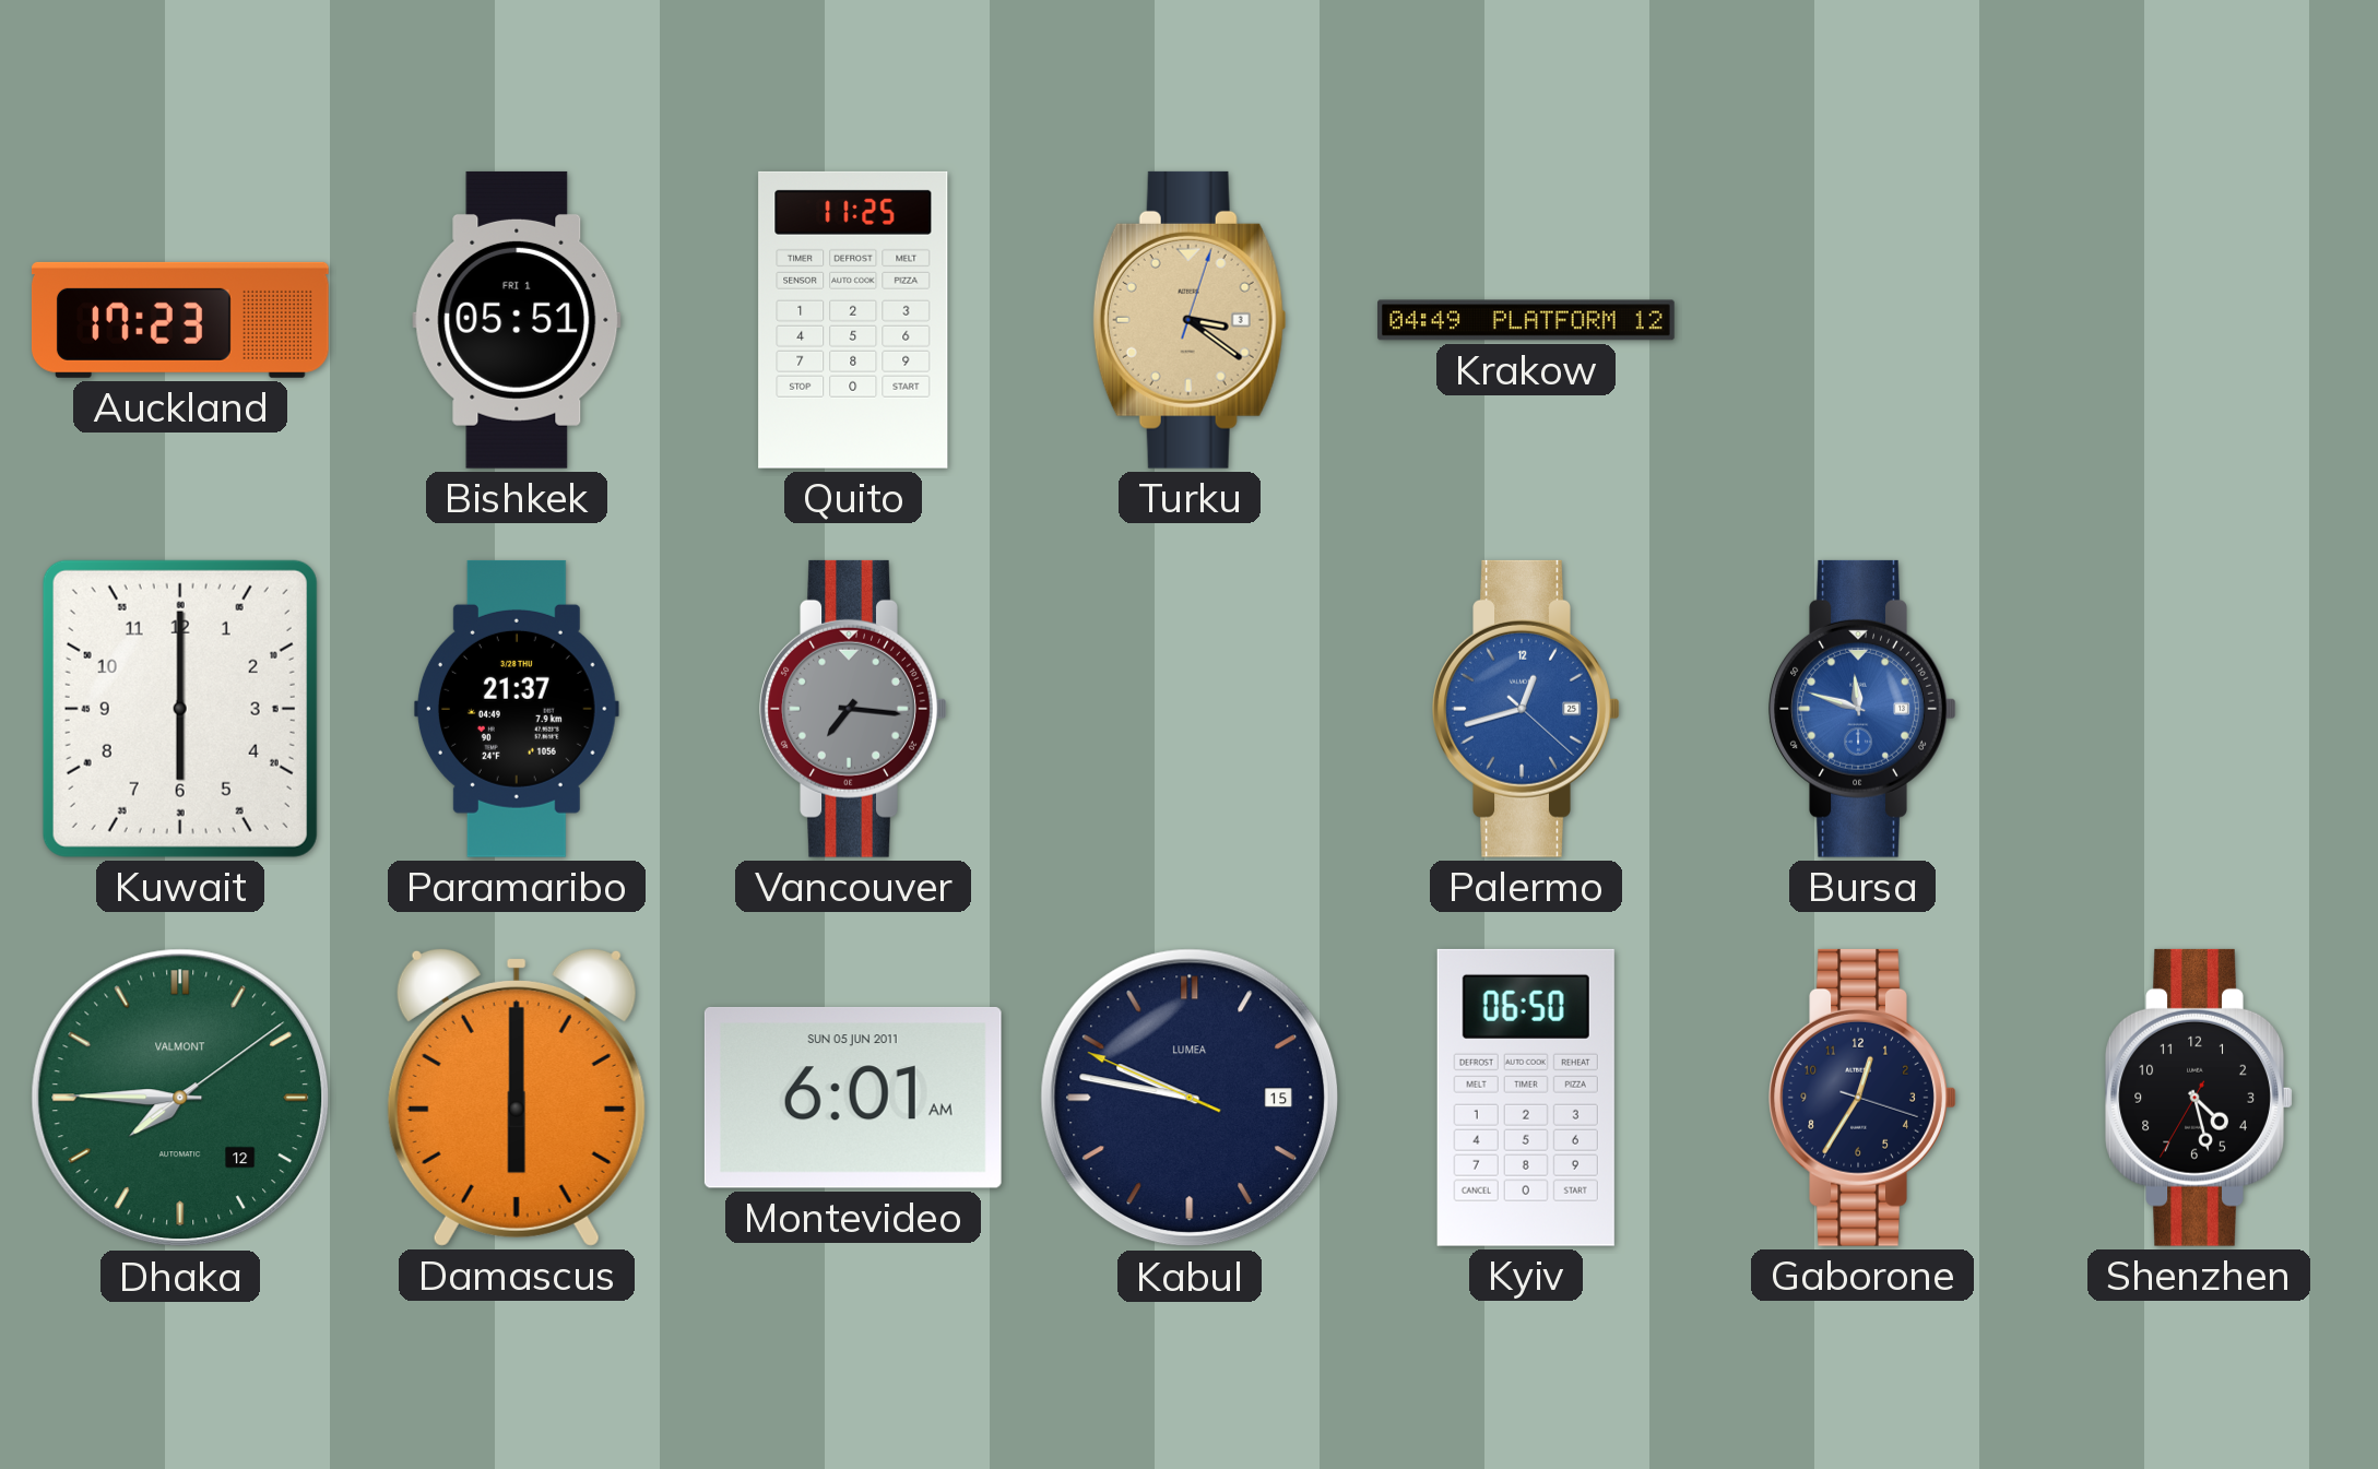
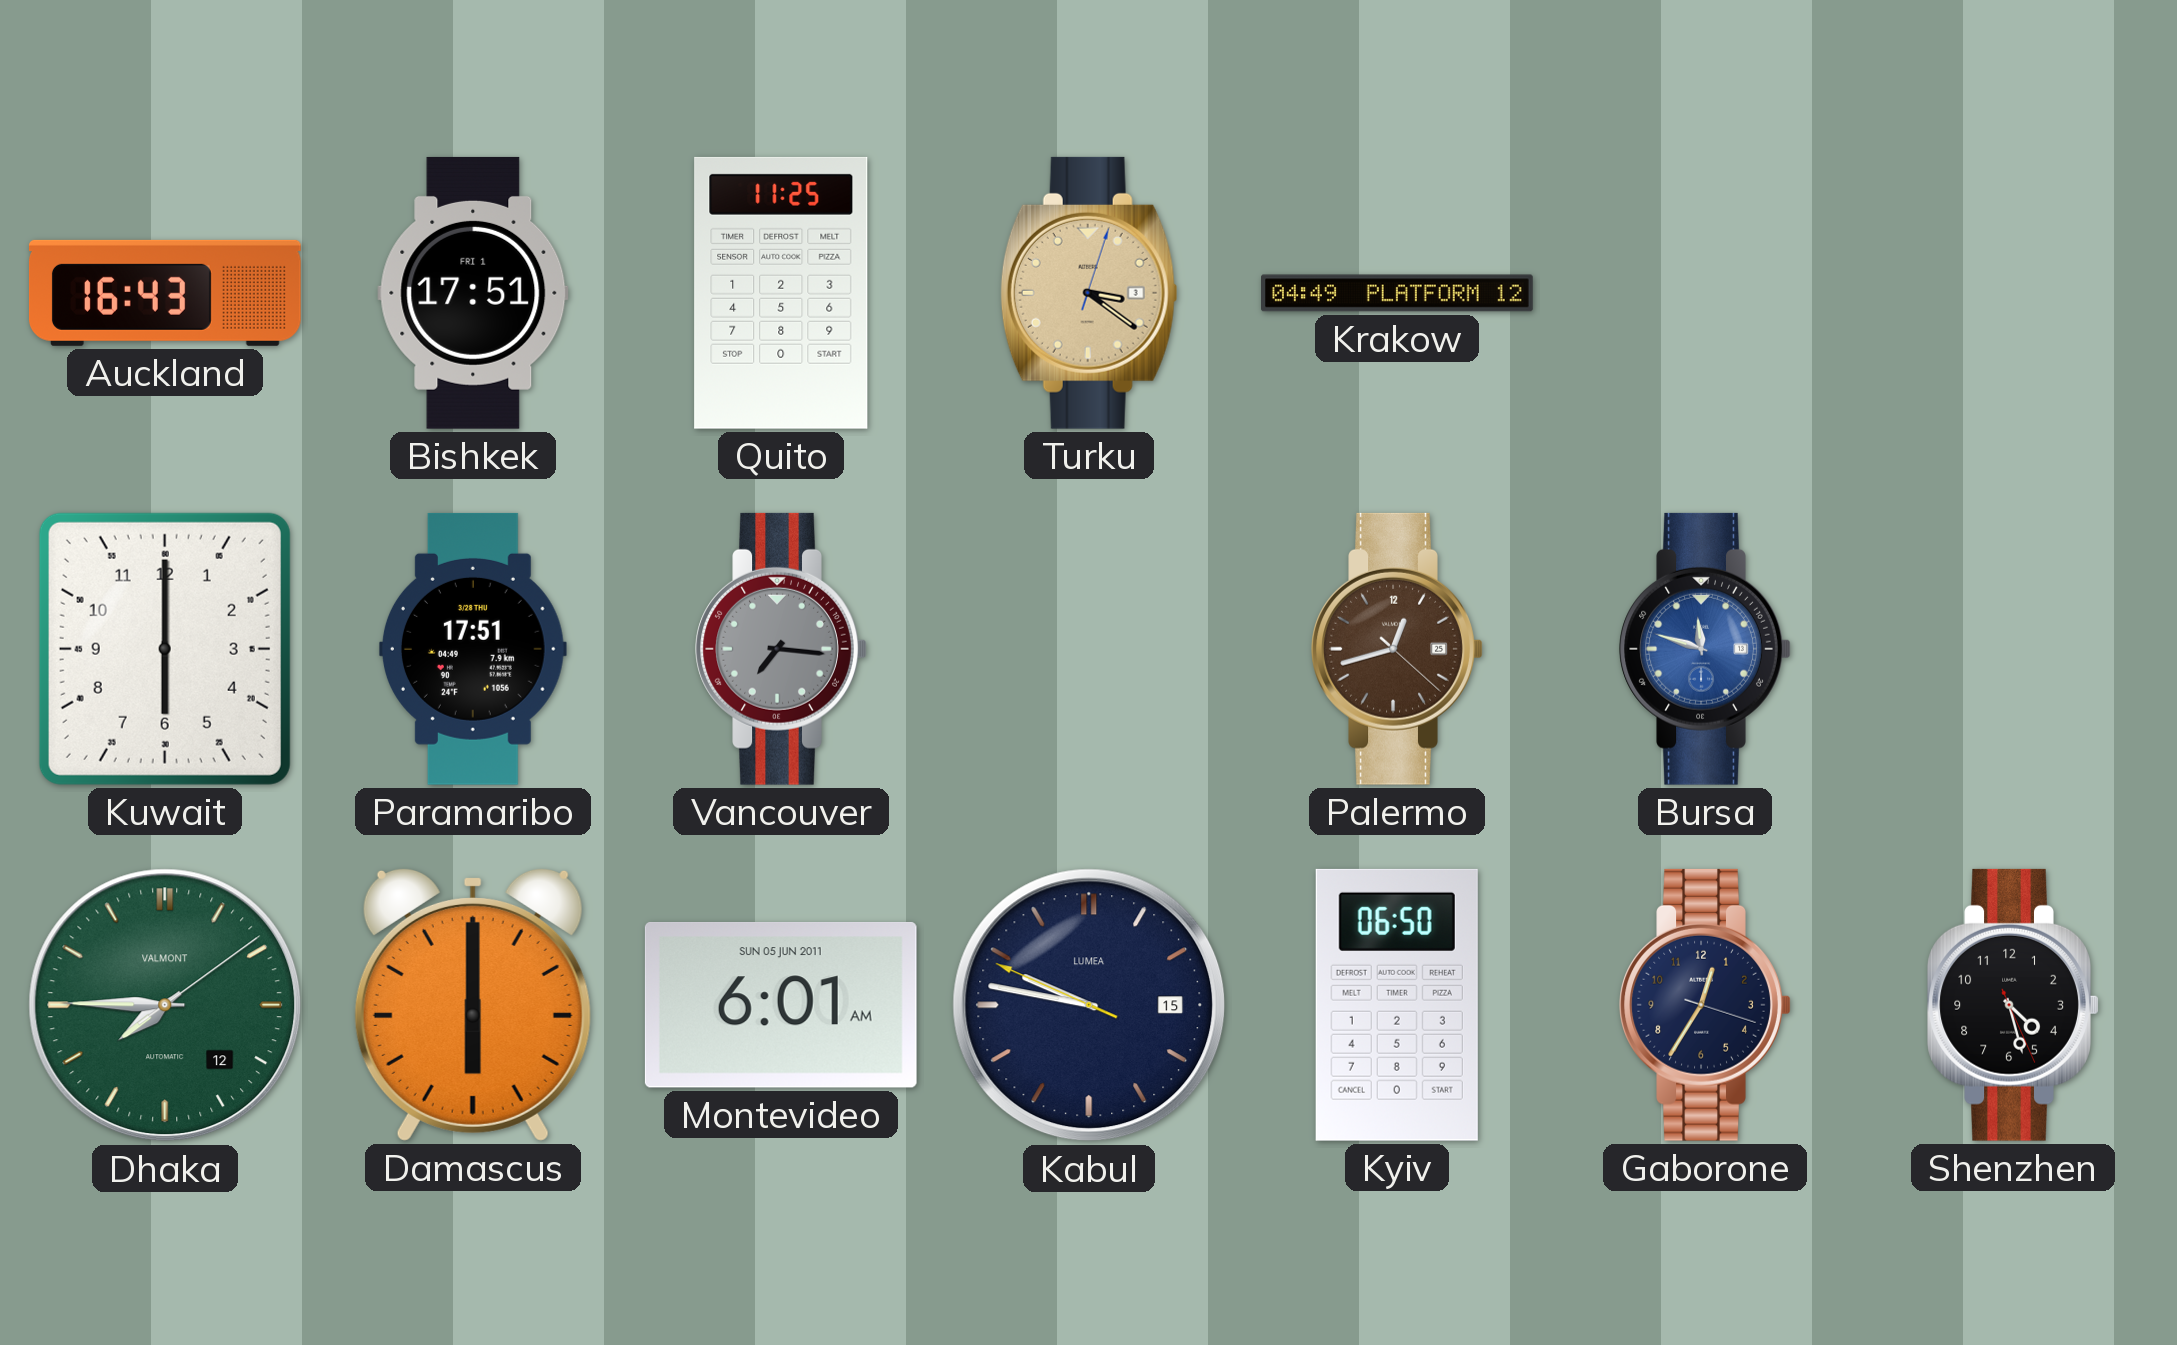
Auckland: 17:23 -> 16:43
Bishkek: 05:51 -> 17:51
Paramaribo: 21:37 -> 17:51
Palermo dial: blue -> brown
Shenzhen: 4:27:35 -> 4:27:26
